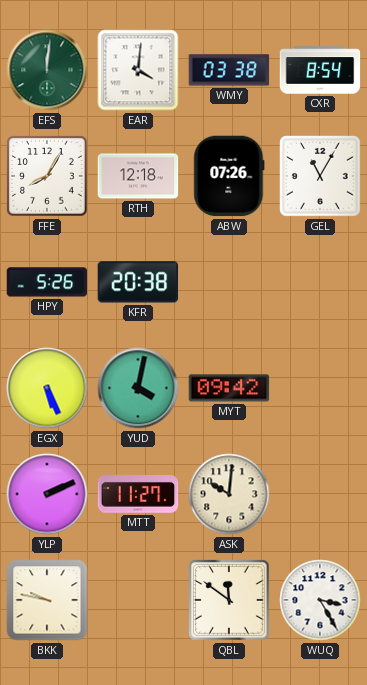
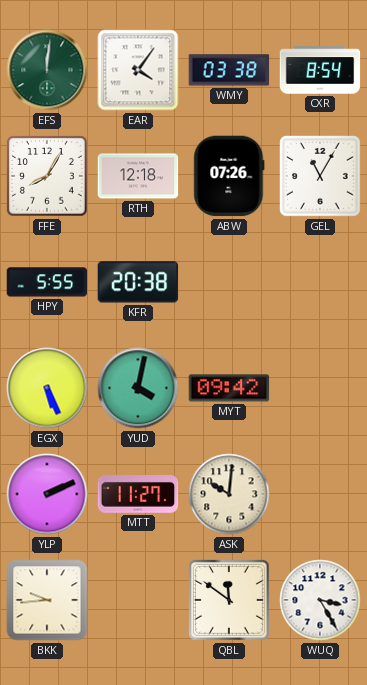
EAR: 4:01 -> 4:06
HPY: 5:26 -> 5:55
BKK: 9:47 -> 9:44
